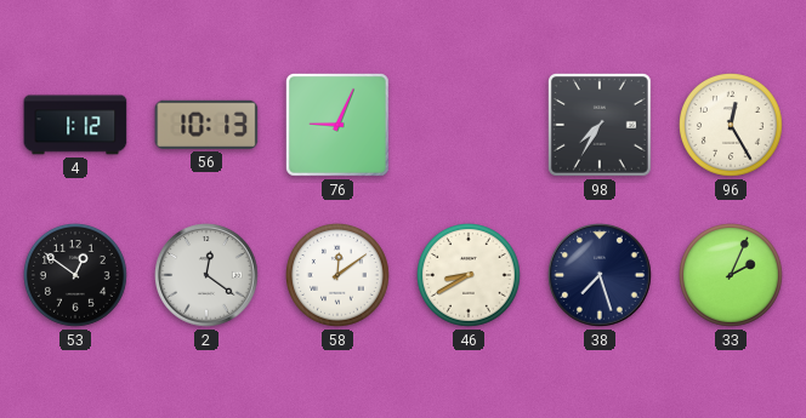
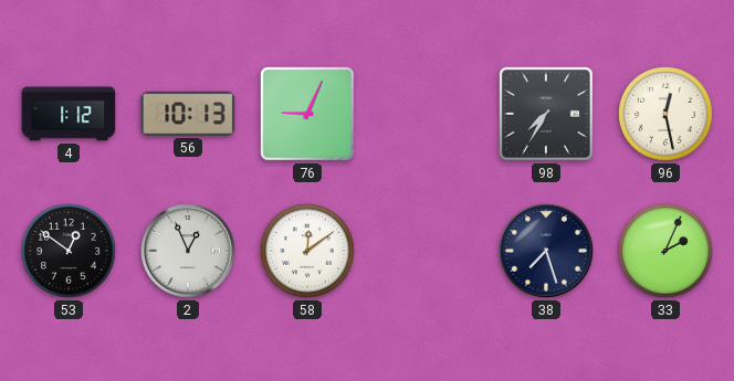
96: 12:25 -> 12:28
2: 12:21 -> 12:56
46: 8:40 -> none
